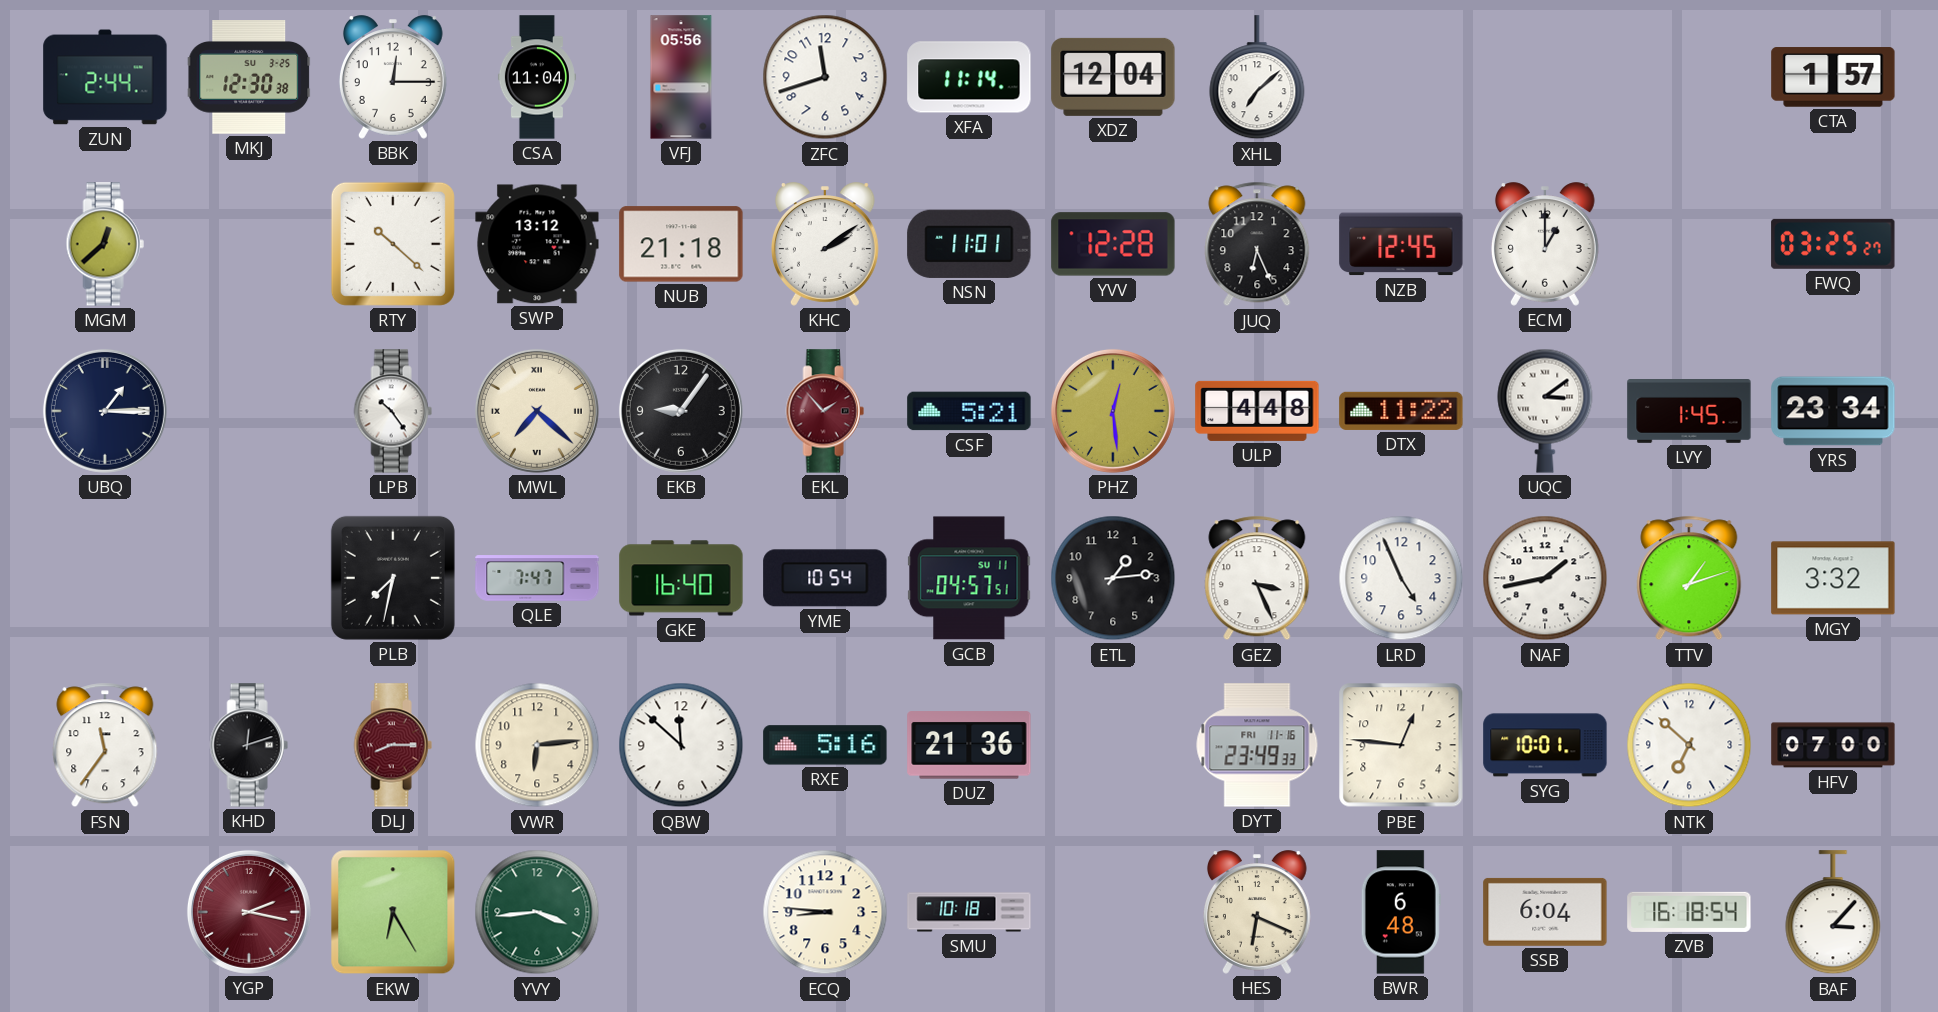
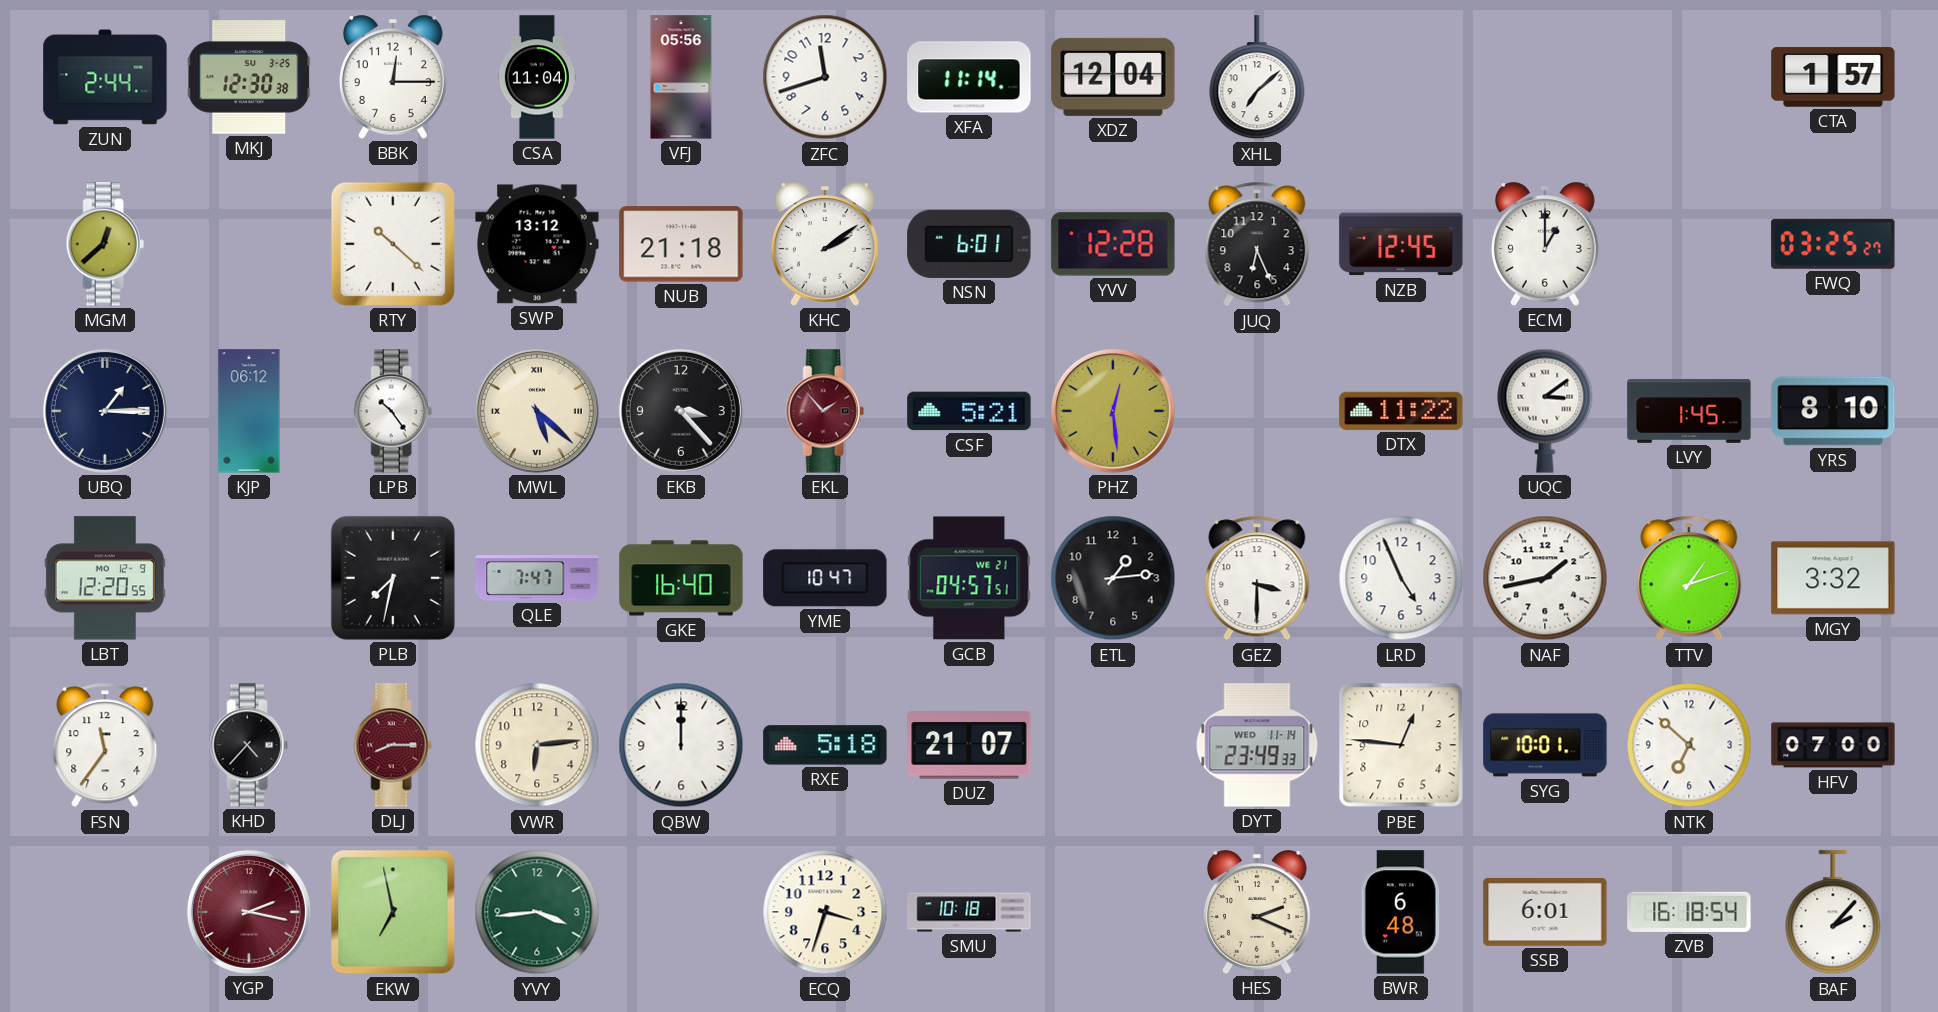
NSN: 11:01 -> 6:01
KJP: none -> 06:12
MWL: 7:22 -> 5:22
EKB: 9:06 -> 3:23
ULP: 4:48 -> none
YRS: 23:34 -> 8:10
LBT: none -> 12:20
YME: 10:54 -> 10:47
GCB date: SU 11 -> WE 21
GEZ: 3:26 -> 3:30
KHD: 12:12 -> 4:37
QBW: 11:52 -> 12:00
RXE: 5:16 -> 5:18
DUZ: 21:36 -> 21:07
DYT date: FRI 11-16 -> WED 11-14
EKW: 6:25 -> 6:58
ECQ: 8:46 -> 3:33
HES: 6:19 -> 2:19
SSB: 6:04 -> 6:01
BAF: 3:07 -> 2:07
